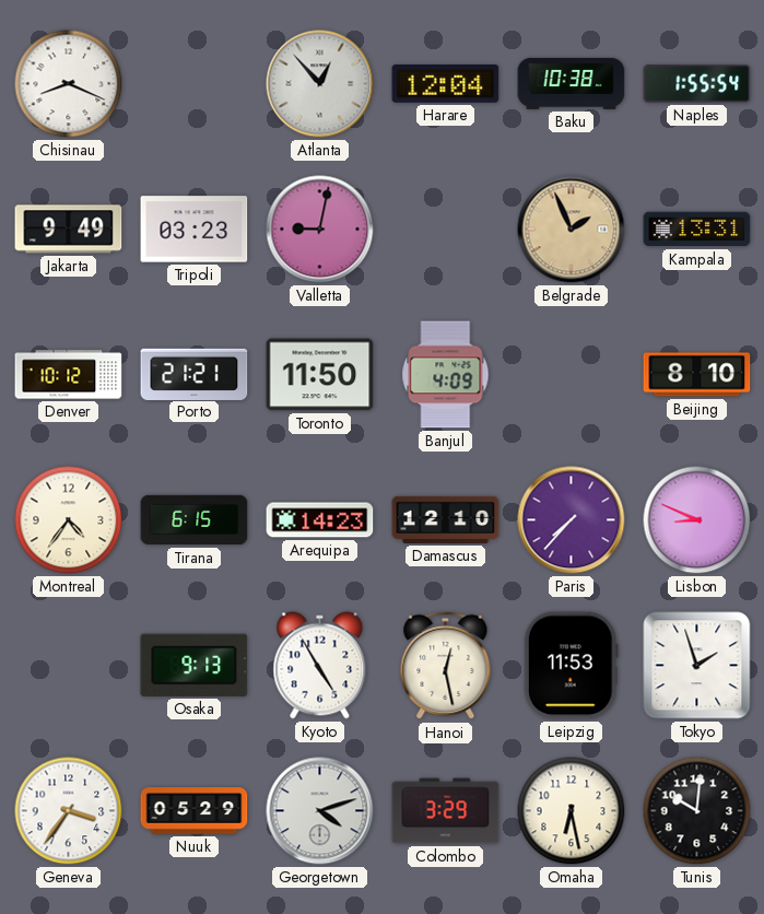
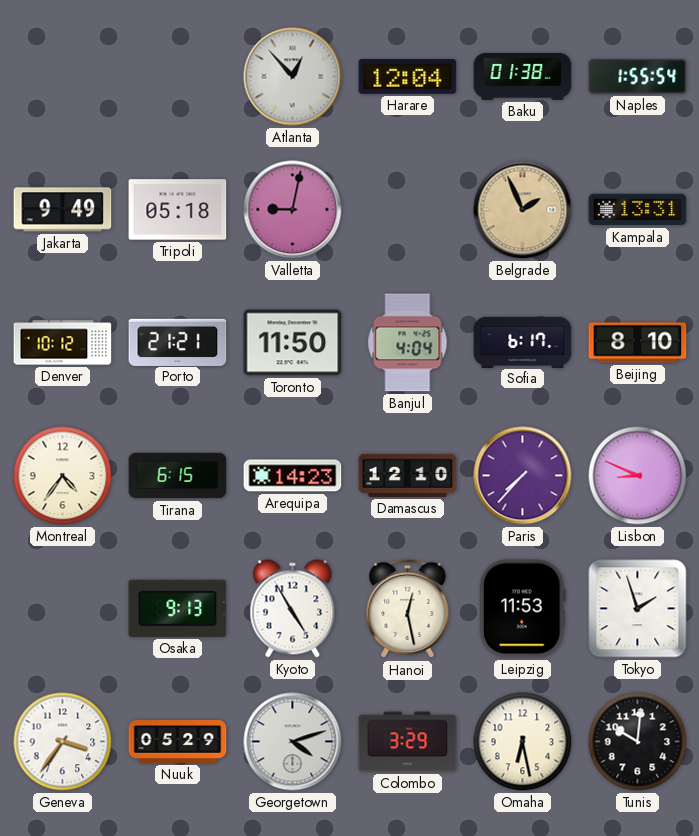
Chisinau: 8:19 -> none
Baku: 10:38 -> 01:38
Tripoli: 03:23 -> 05:18
Banjul: 4:09 -> 4:04
Sofia: none -> 6:17
